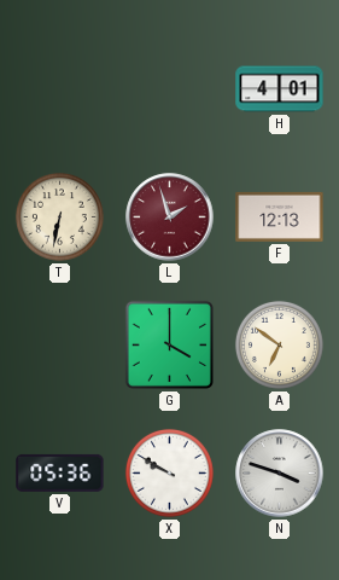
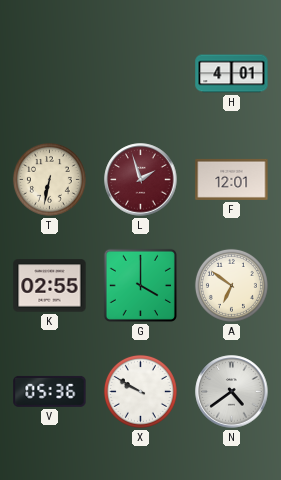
F: 12:13 -> 12:01
K: none -> 02:55
N: 3:48 -> 4:39
